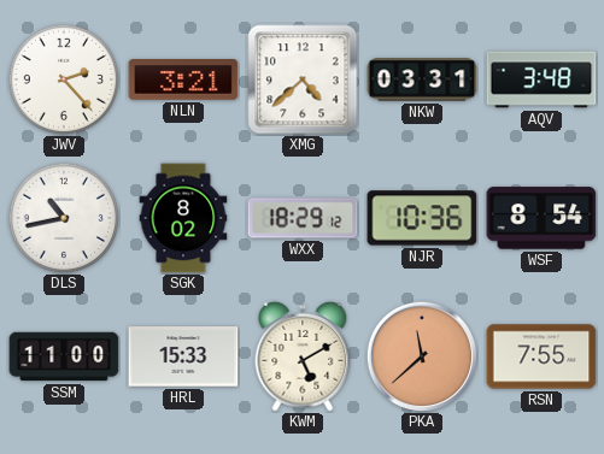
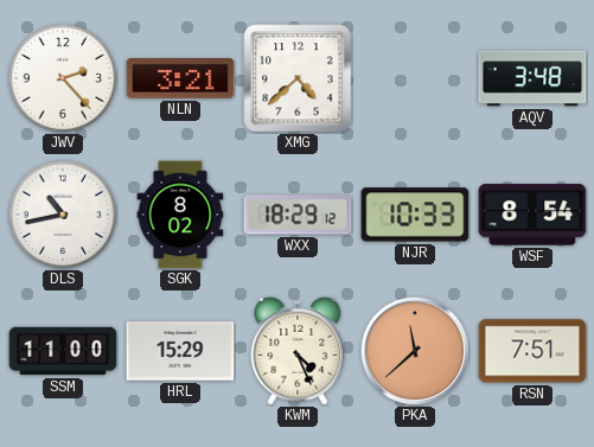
NKW: 03:31 -> none
NJR: 10:36 -> 10:33
HRL: 15:33 -> 15:29
KWM: 5:10 -> 4:26
RSN: 7:55 -> 7:51
